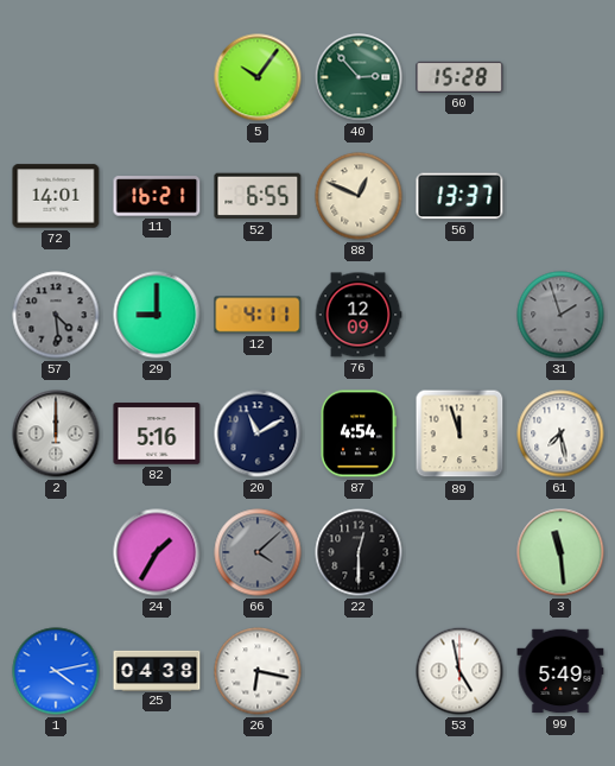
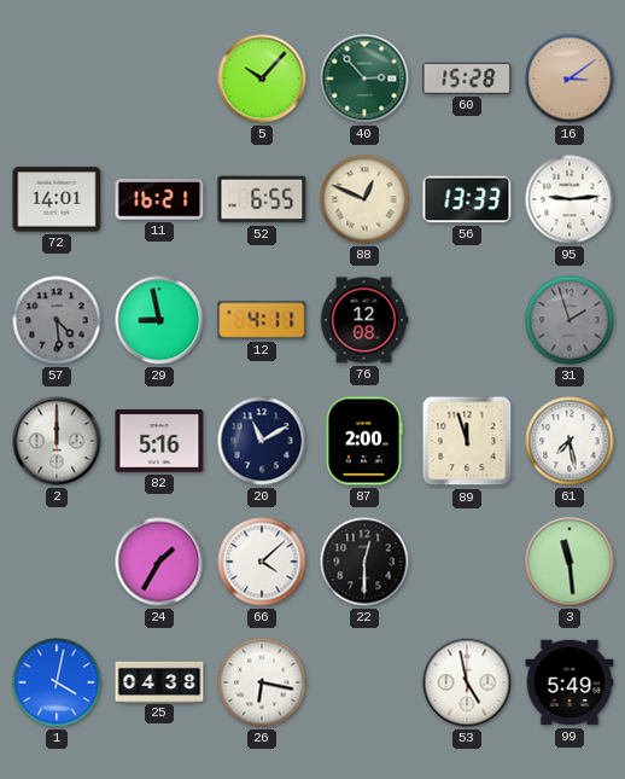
5: 10:06 -> 10:07
16: none -> 3:09
56: 13:37 -> 13:33
95: none -> 9:14
29: 9:00 -> 8:58
76: 12:09 -> 12:08
87: 4:54 -> 2:00
66 dial: grey -> white
1: 4:13 -> 4:02
